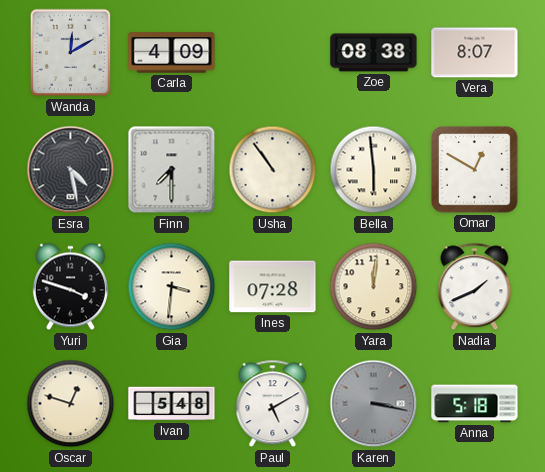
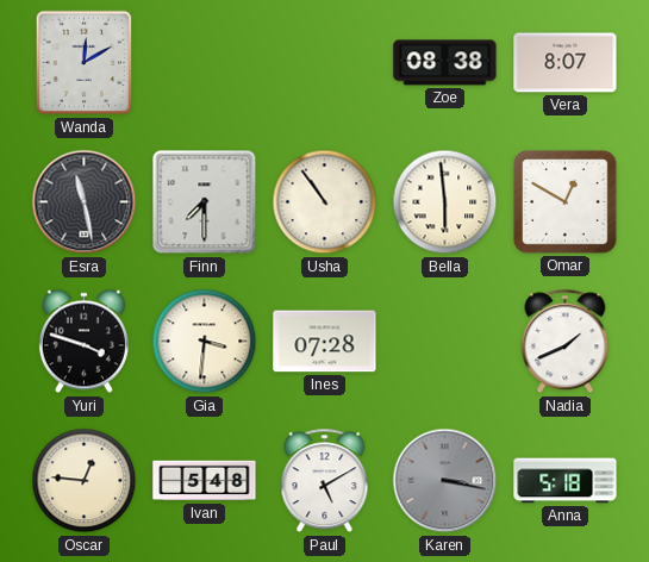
Carla: 4:09 -> none
Esra: 4:28 -> 11:28
Yara: 12:01 -> none
Oscar: 12:48 -> 12:46
